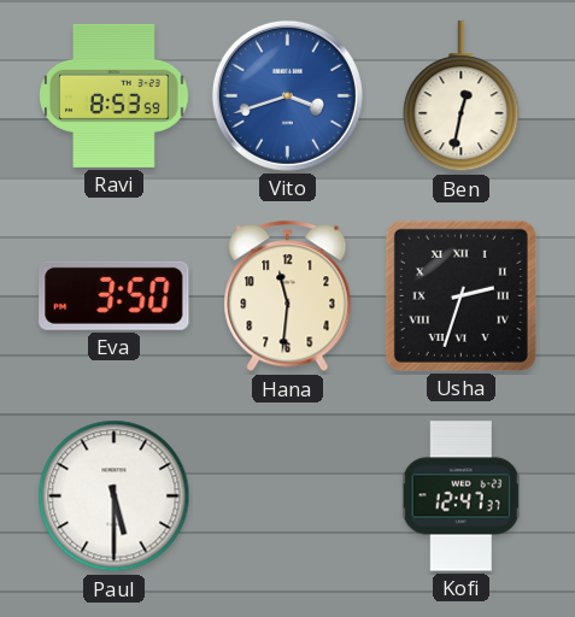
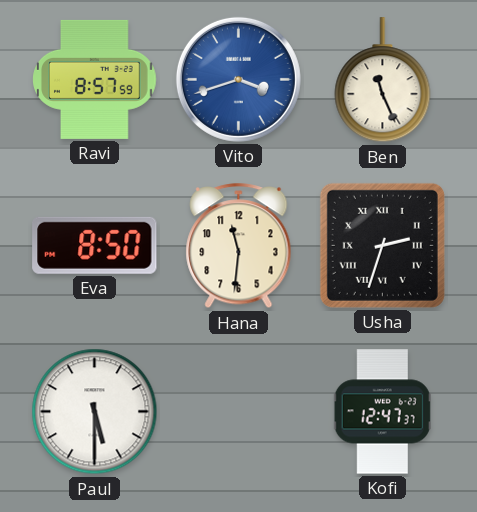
Ravi: 8:53 -> 8:57
Ben: 12:32 -> 11:26
Eva: 3:50 -> 8:50
